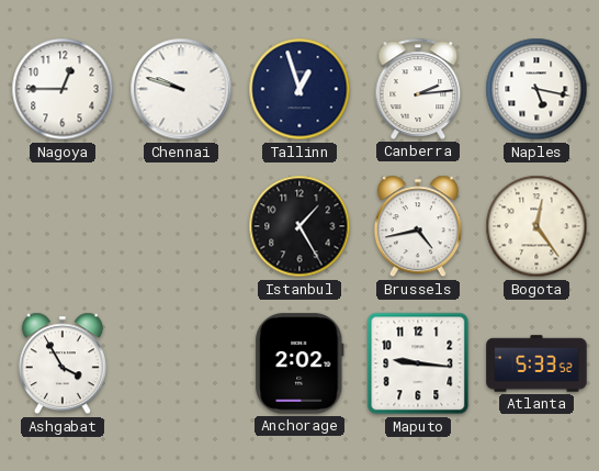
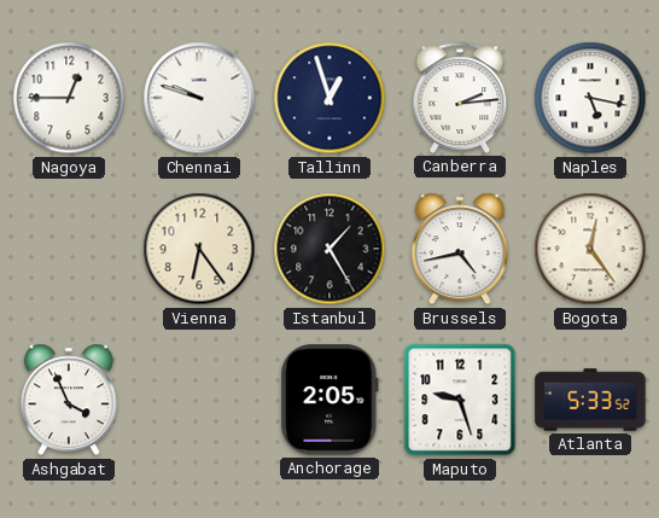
Vienna: none -> 6:24
Ashgabat: 3:55 -> 3:56
Anchorage: 2:02 -> 2:05
Maputo: 9:16 -> 9:27
